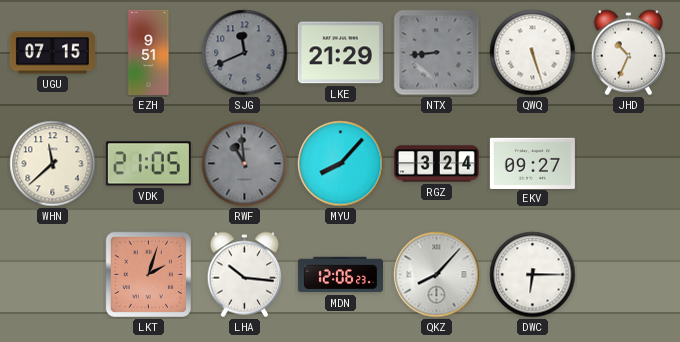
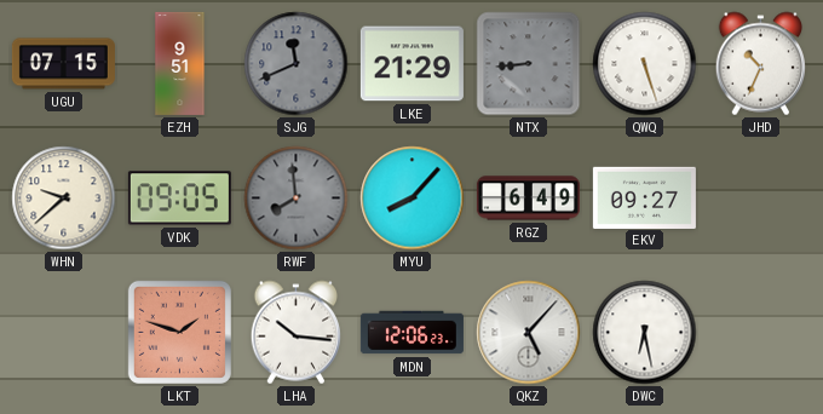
WHN: 11:38 -> 9:38
VDK: 21:05 -> 09:05
RWF: 10:59 -> 7:59
RGZ: 3:24 -> 6:49
LKT: 2:03 -> 1:48
QKZ: 8:07 -> 5:07
DWC: 6:15 -> 6:28
